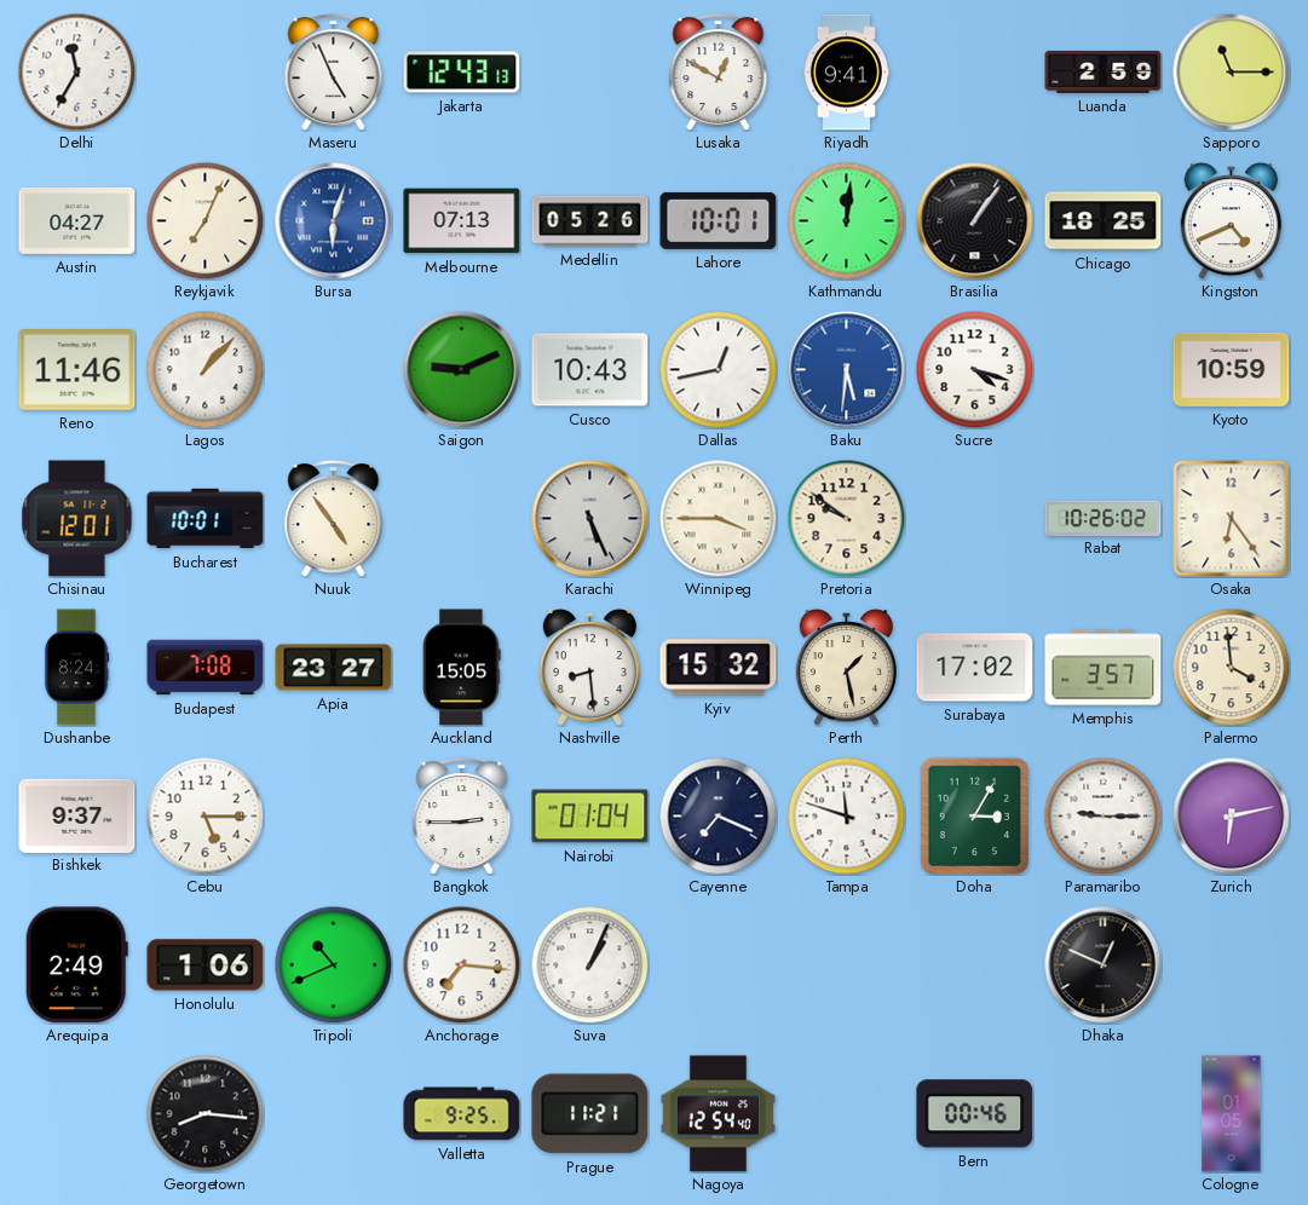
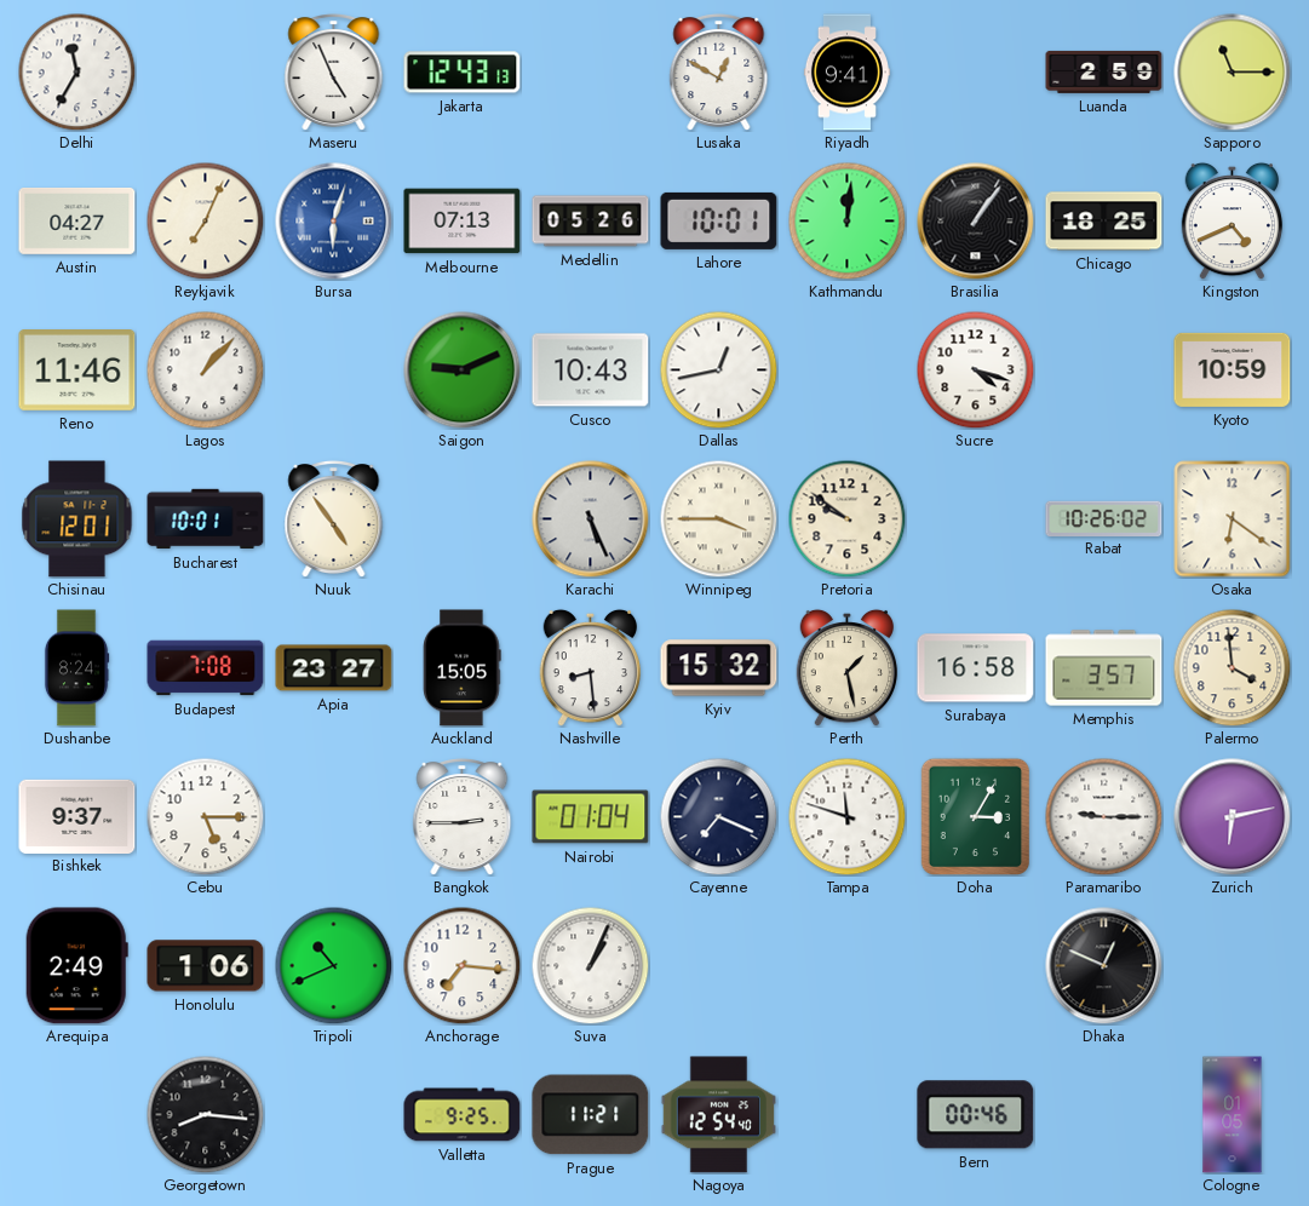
Baku: 5:31 -> none
Osaka: 6:24 -> 6:21
Surabaya: 17:02 -> 16:58
